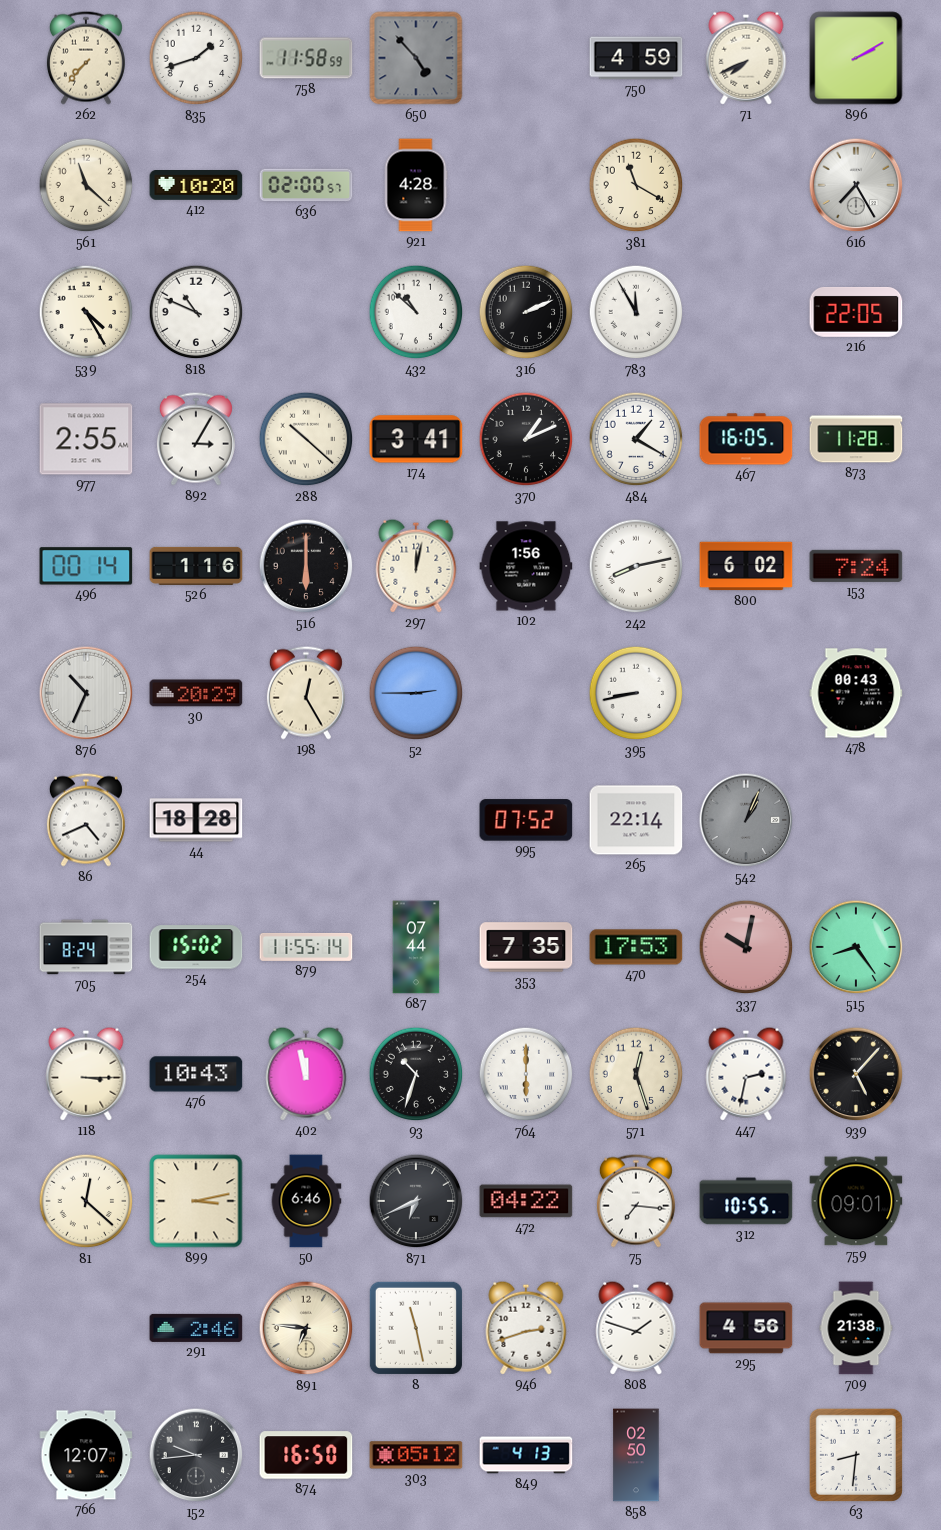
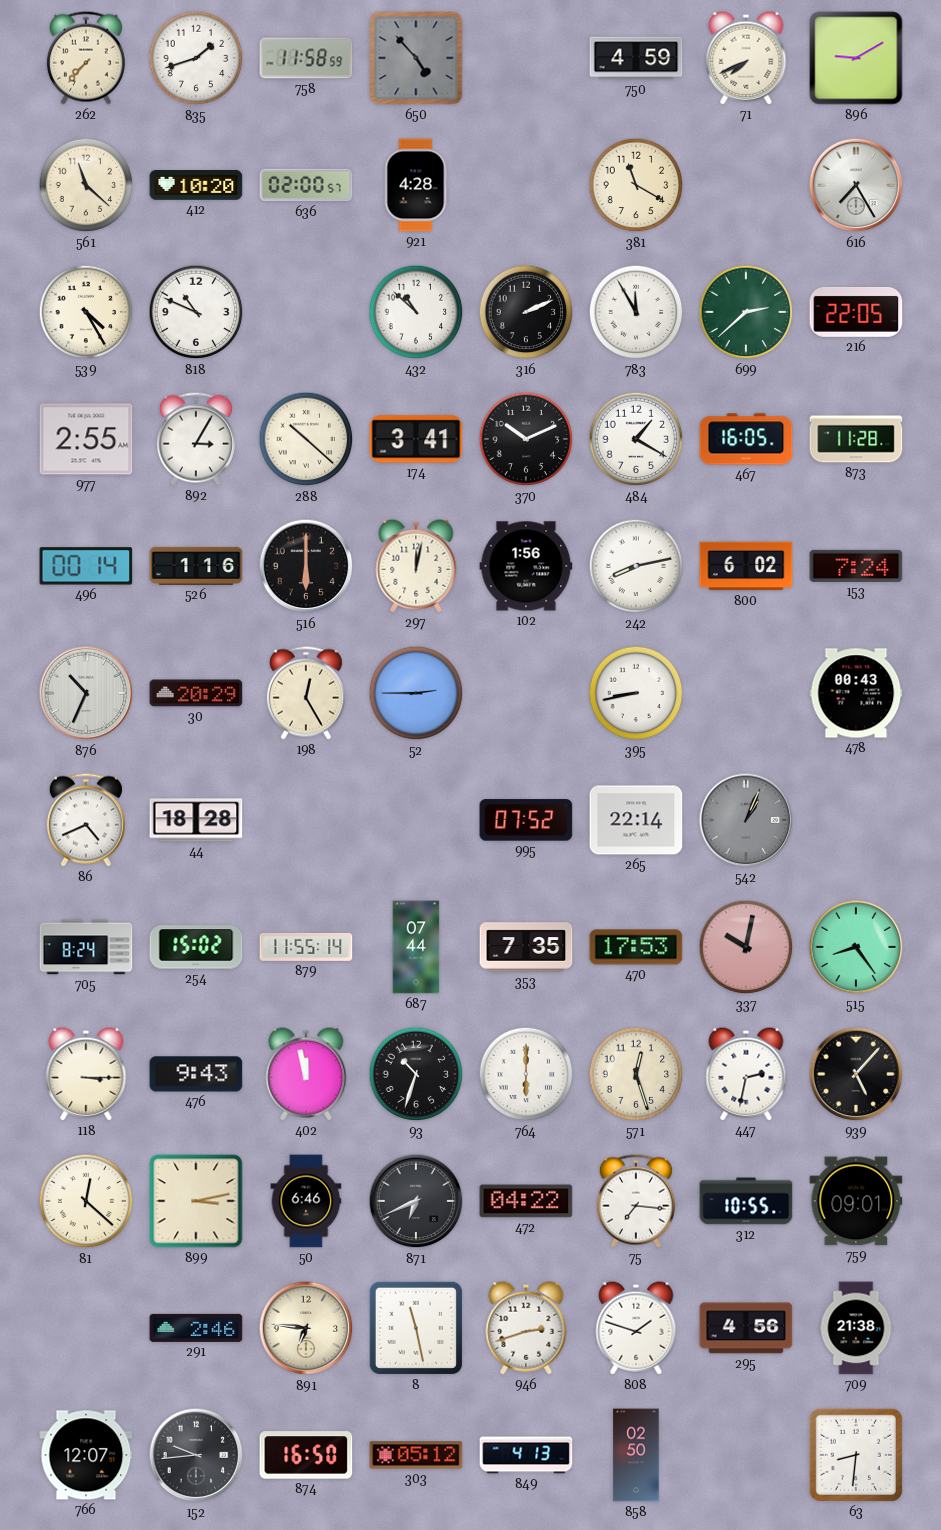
896: 2:10 -> 9:10
699: none -> 2:38
370: 1:11 -> 10:11
476: 10:43 -> 9:43
